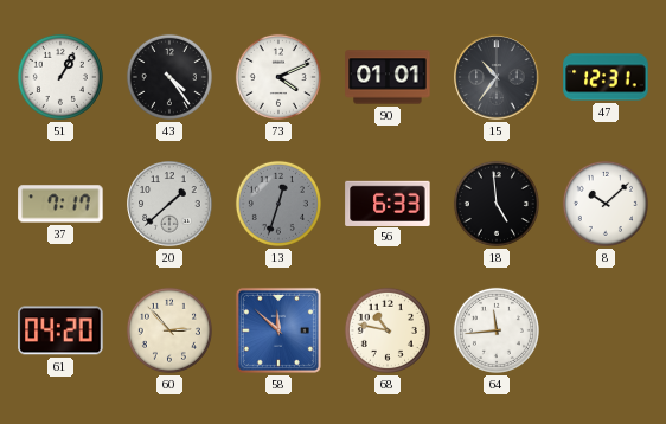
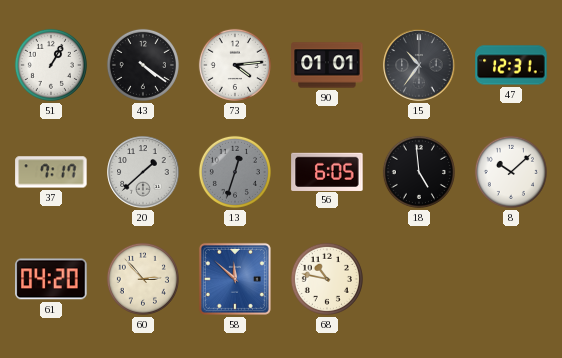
43: 4:24 -> 4:21
73: 4:11 -> 4:14
56: 6:33 -> 6:05
64: 11:44 -> none
